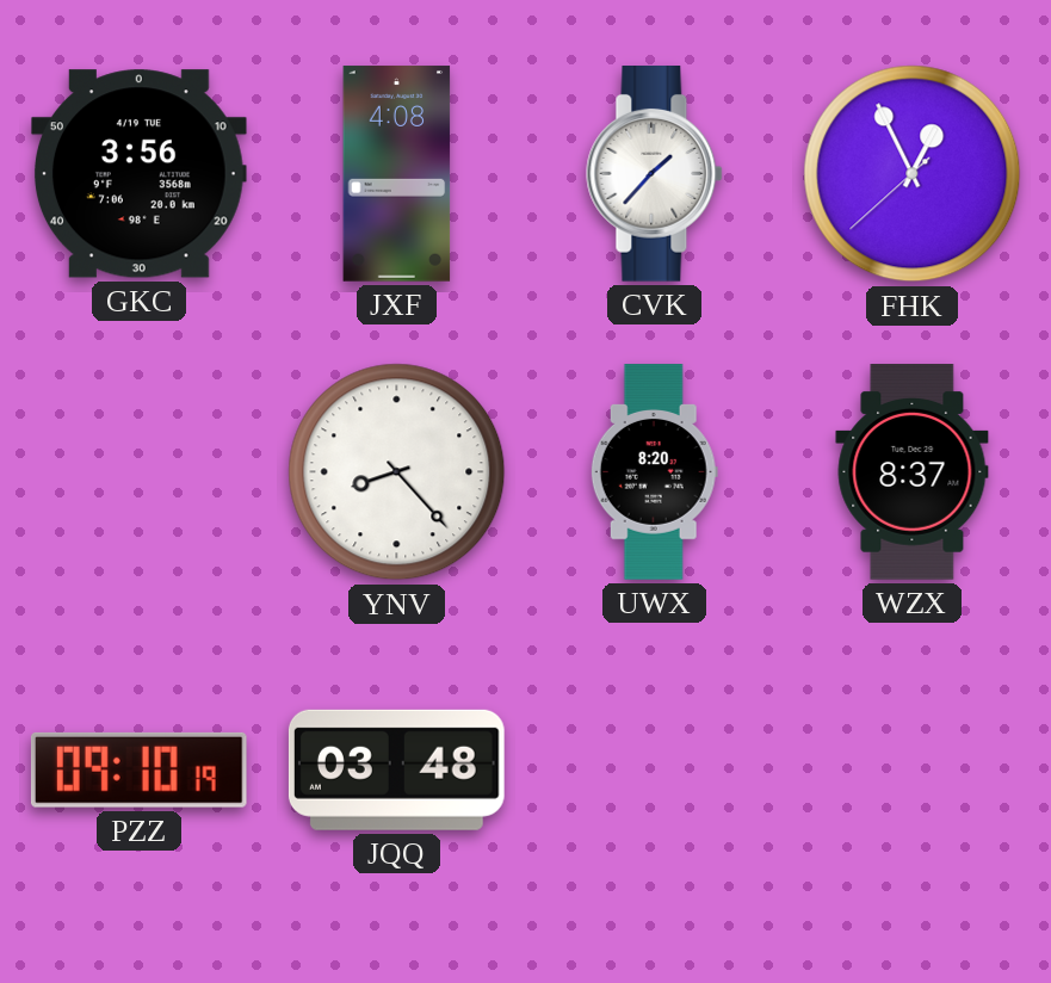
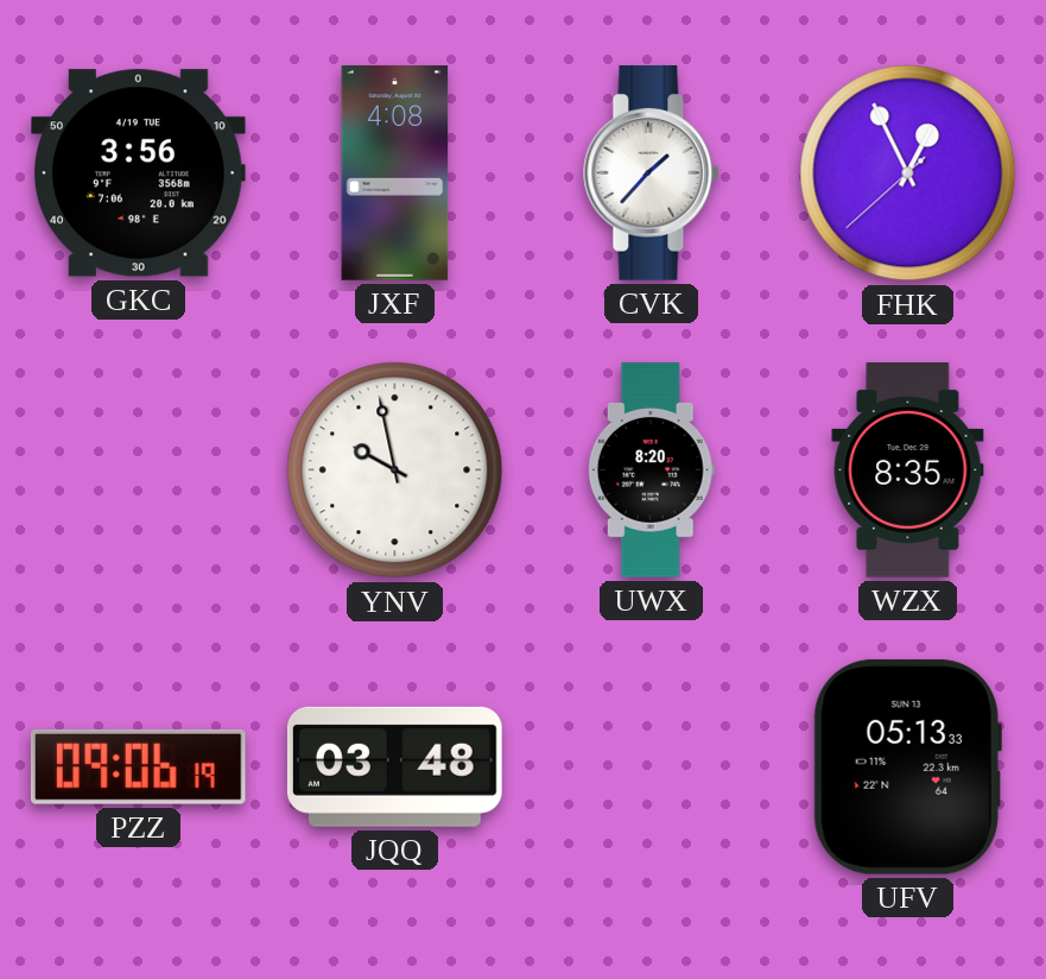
YNV: 8:23 -> 9:58
WZX: 8:37 -> 8:35
PZZ: 09:10 -> 09:06
UFV: none -> 05:13
